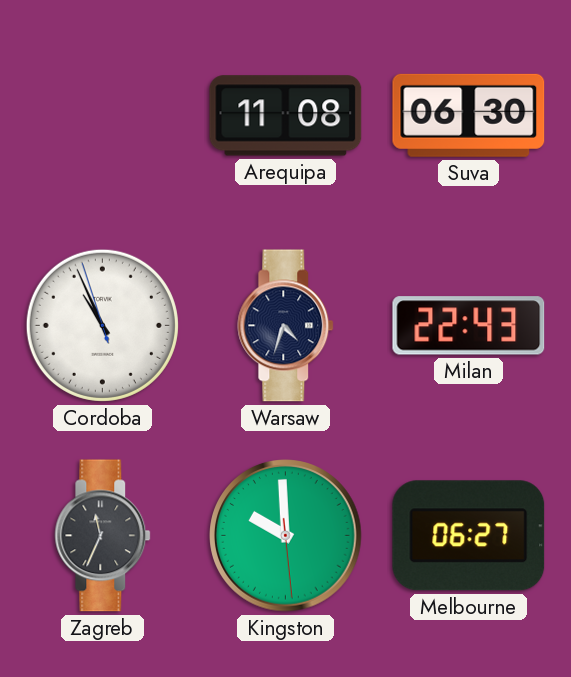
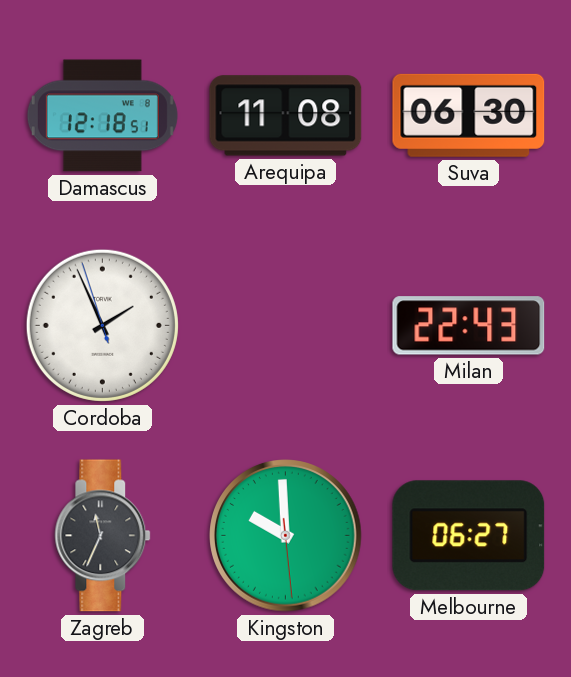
Damascus: none -> 12:18
Cordoba: 10:55 -> 1:55
Warsaw: 4:33 -> none
